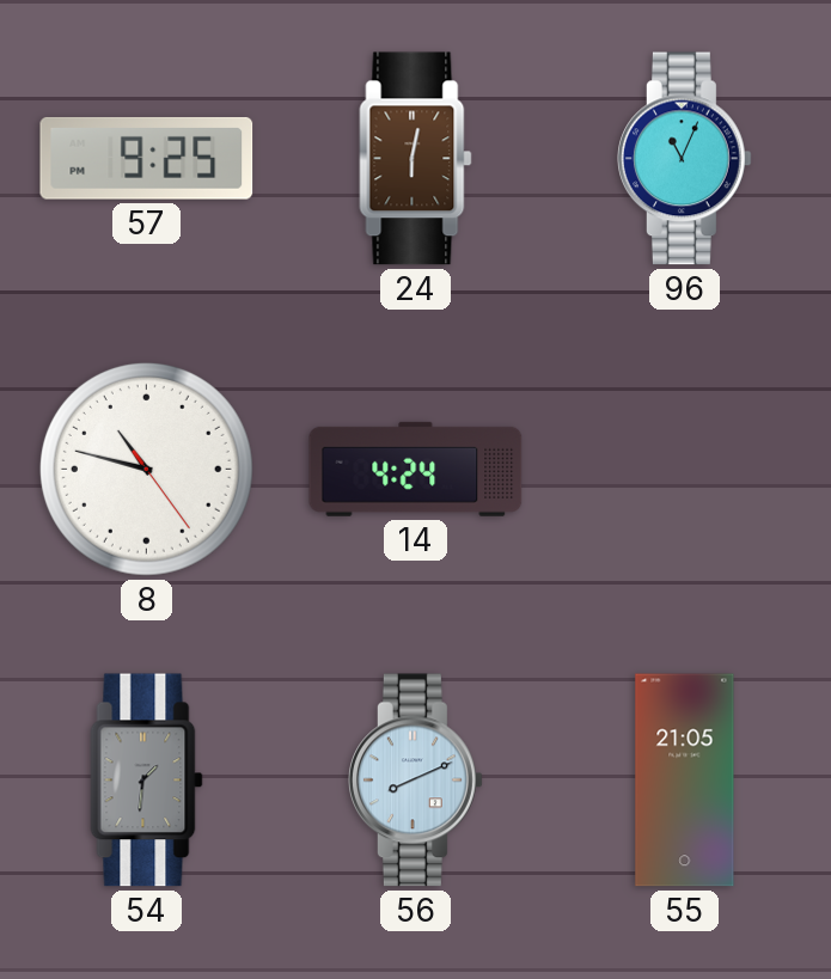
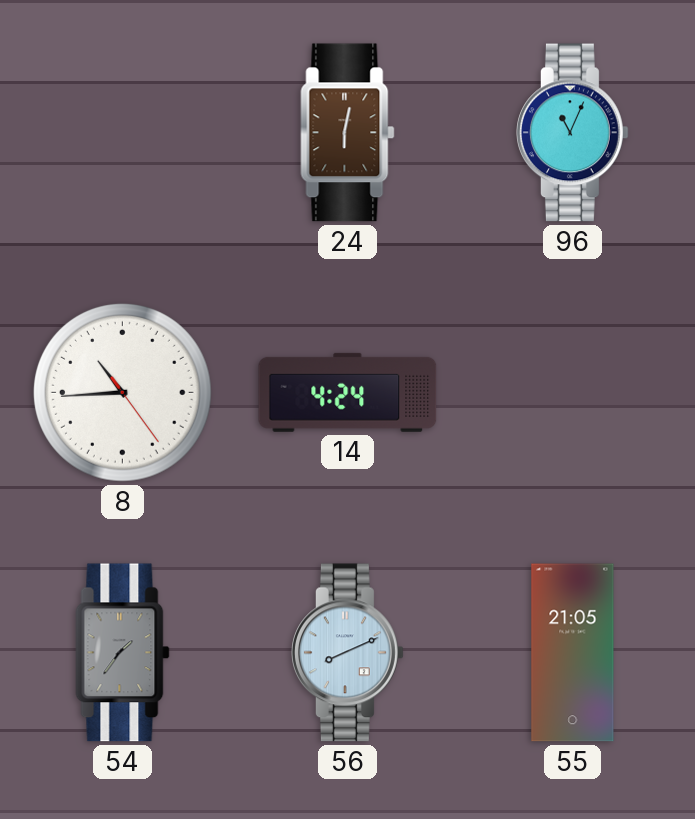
57: 9:25 -> none
8: 10:47 -> 10:44
54: 1:31 -> 1:36
